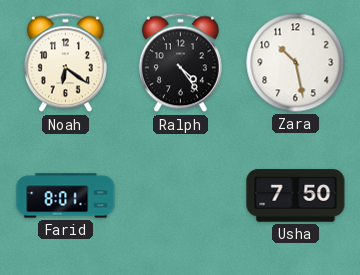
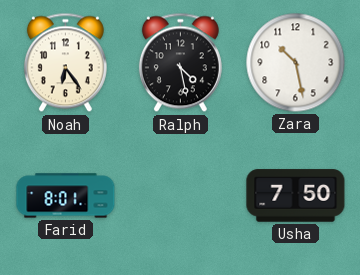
Noah: 6:21 -> 6:24
Ralph: 4:24 -> 4:28
